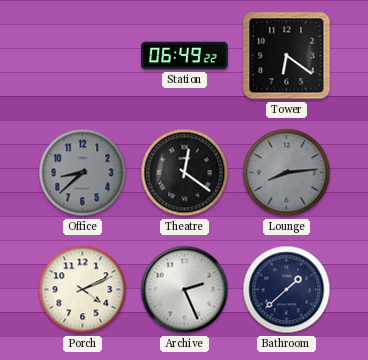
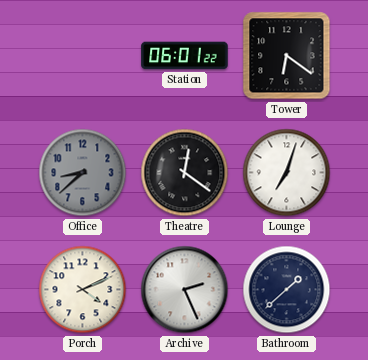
Station: 06:49 -> 06:01
Lounge: 8:14 -> 7:03
Lounge dial: grey -> white
